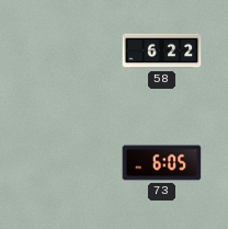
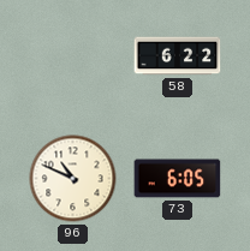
96: none -> 10:49
